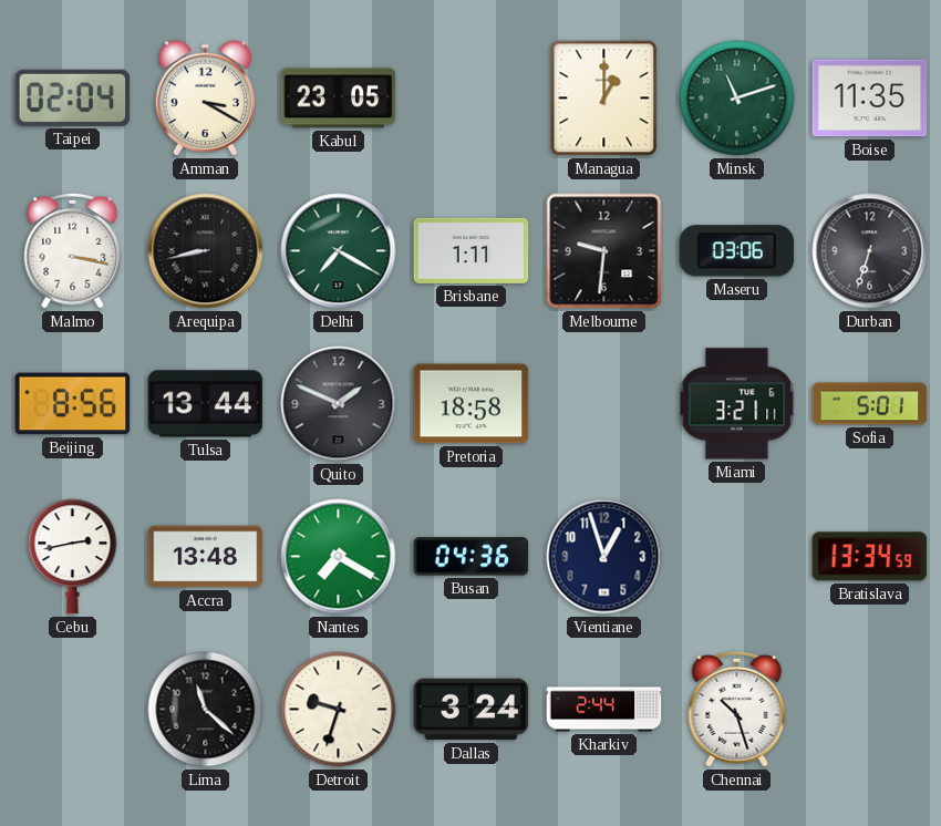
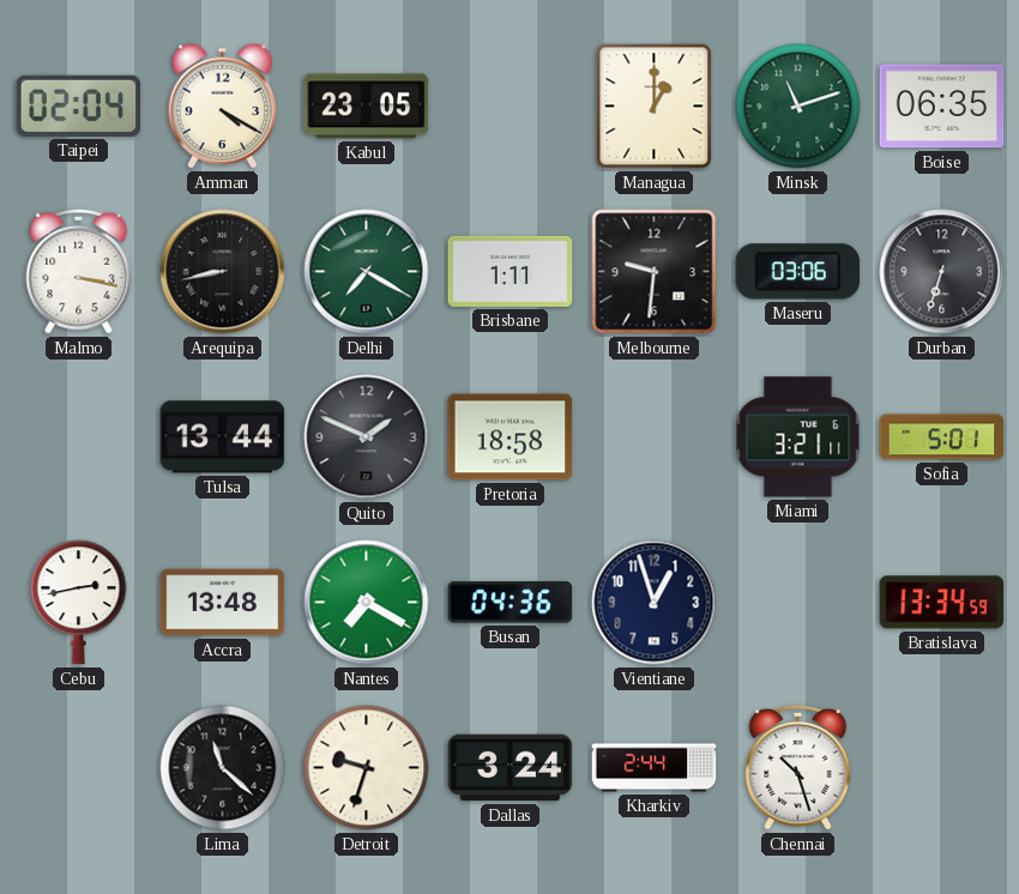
Amman: 3:20 -> 4:20
Boise: 11:35 -> 06:35
Beijing: 8:56 -> none
